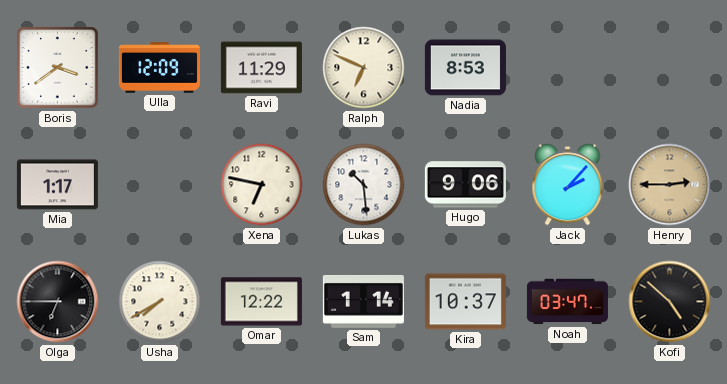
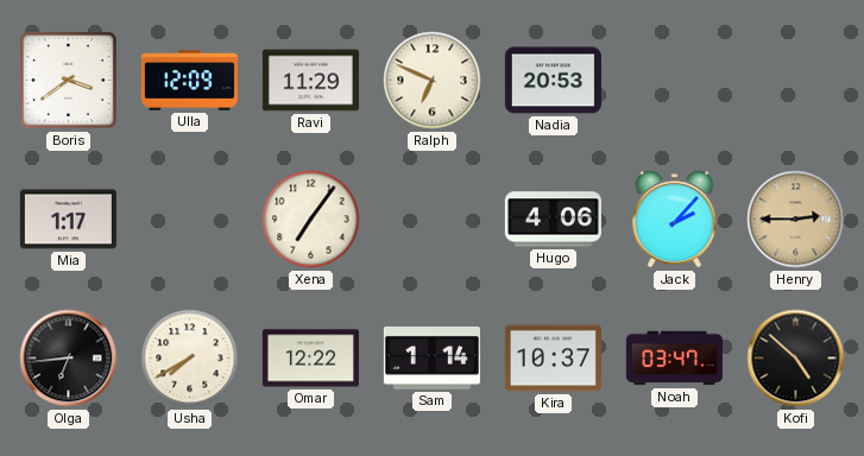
Nadia: 8:53 -> 20:53
Xena: 6:47 -> 7:06
Lukas: 10:29 -> none
Hugo: 9:06 -> 4:06
Olga: 6:45 -> 6:44
